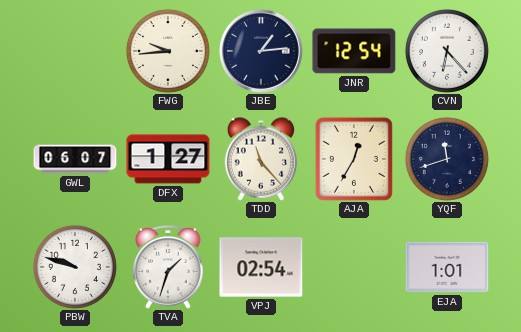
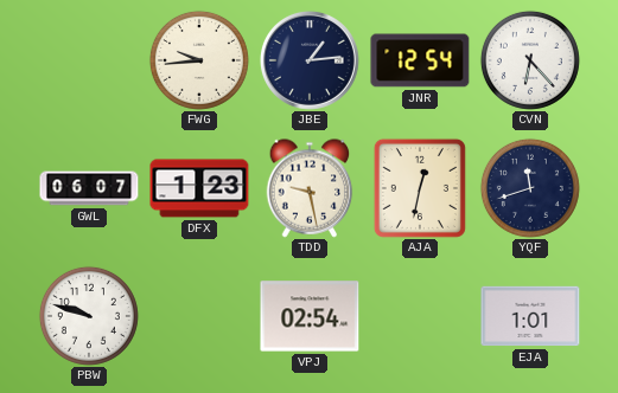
DFX: 1:27 -> 1:23
TDD: 11:23 -> 9:28
AJA: 12:35 -> 12:32
TVA: 1:33 -> none
